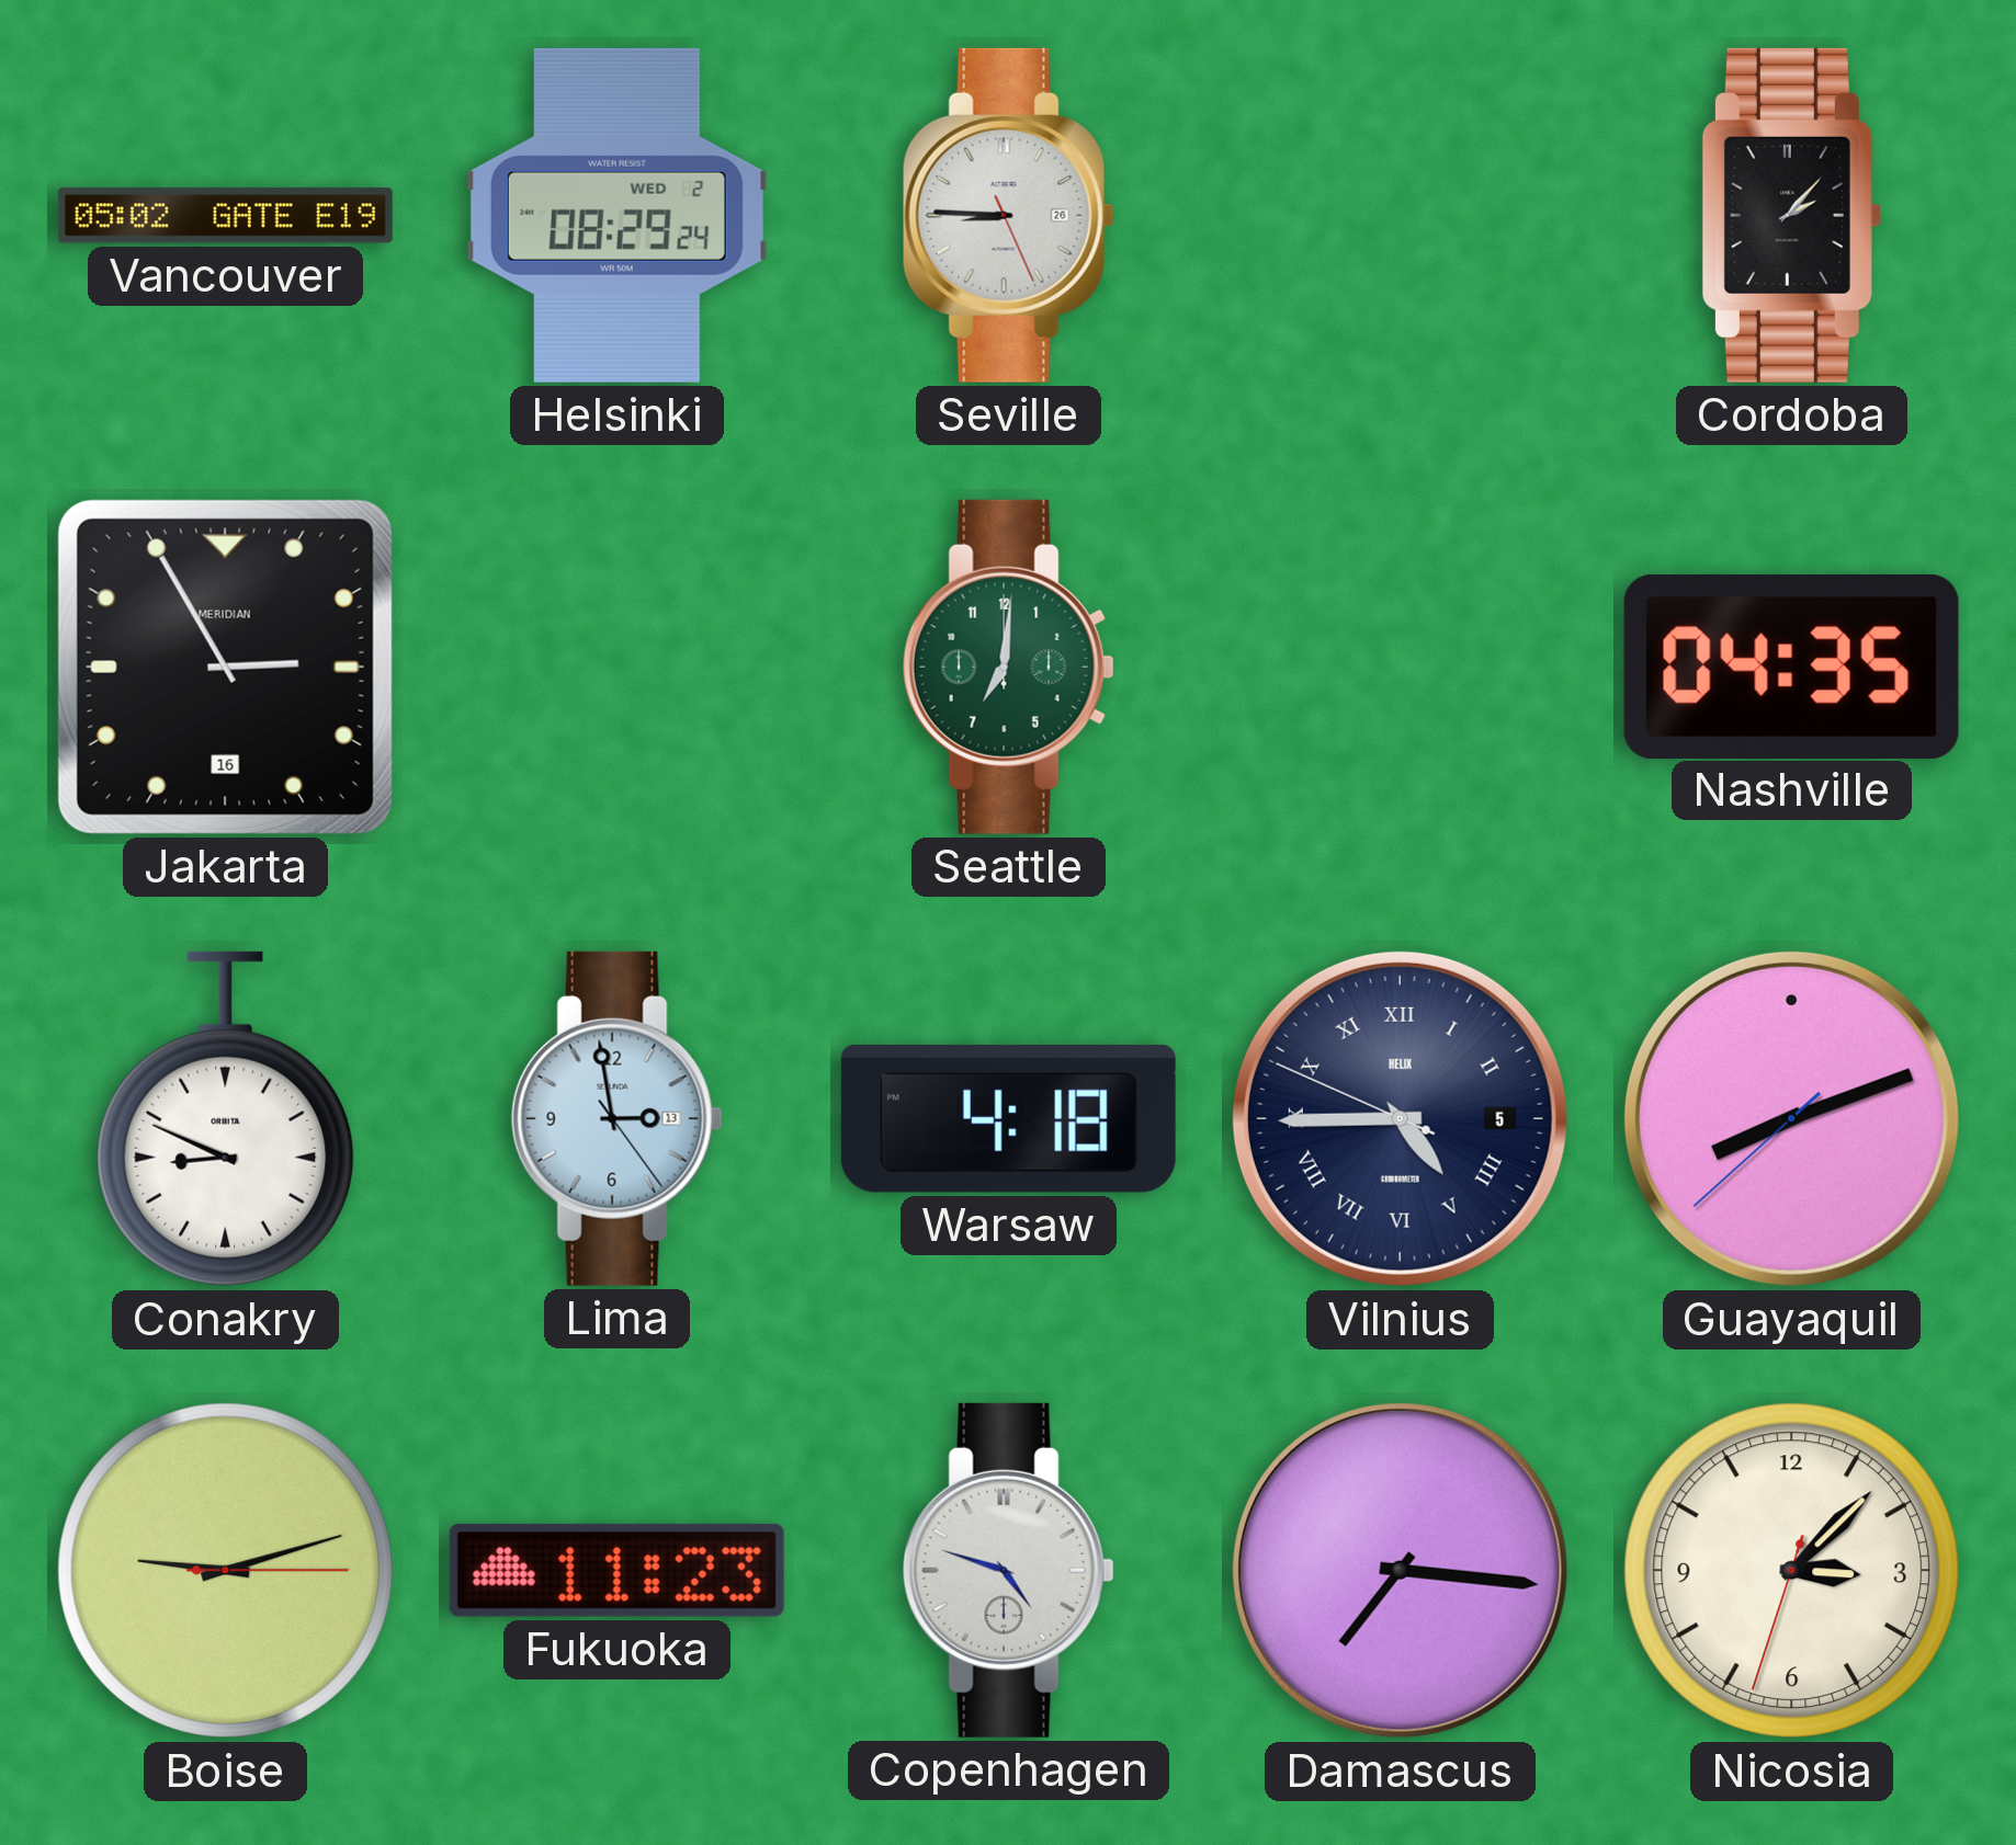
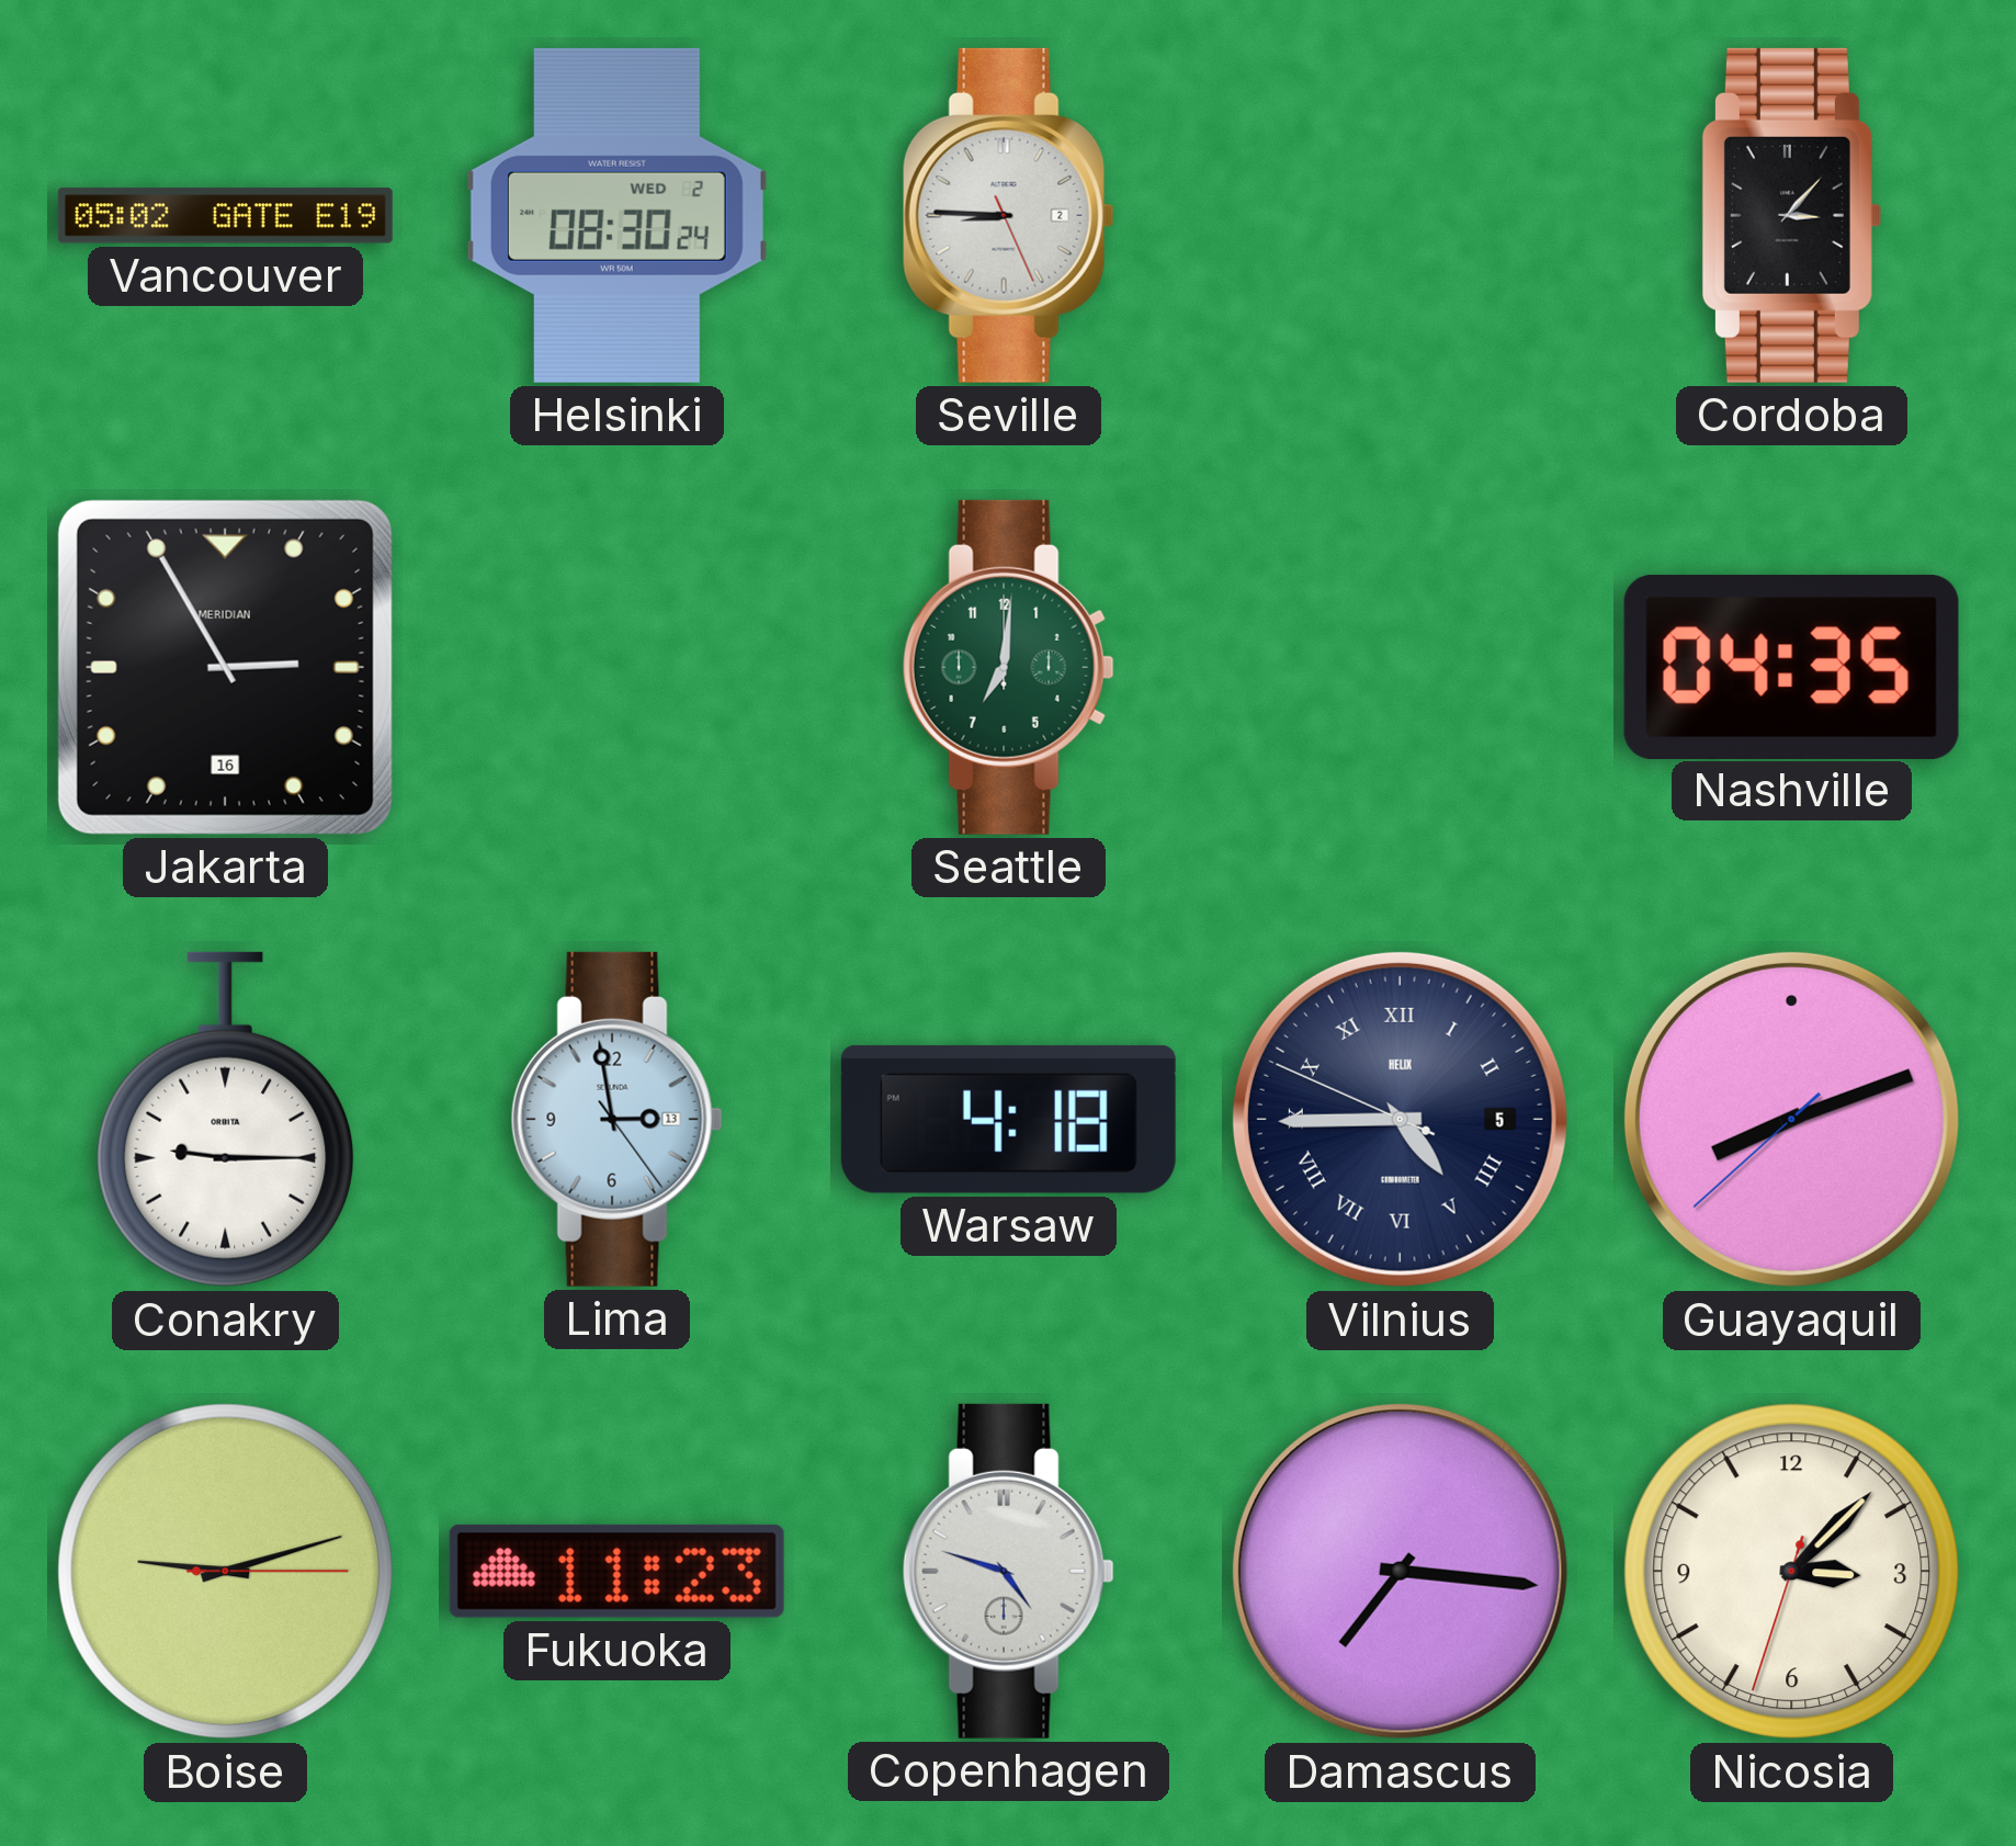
Helsinki: 08:29 -> 08:30
Seville date: 26 -> 2
Cordoba: 2:07 -> 3:07
Conakry: 8:49 -> 9:15
